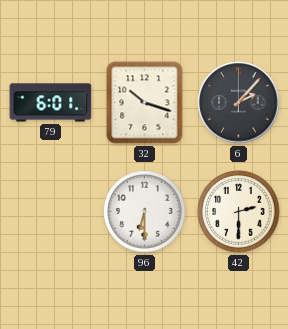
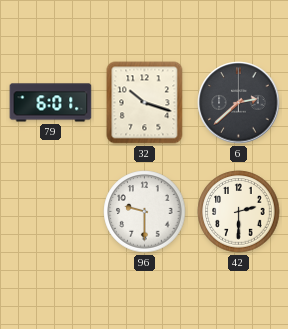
6: 2:07 -> 2:38
96: 6:30 -> 9:30
